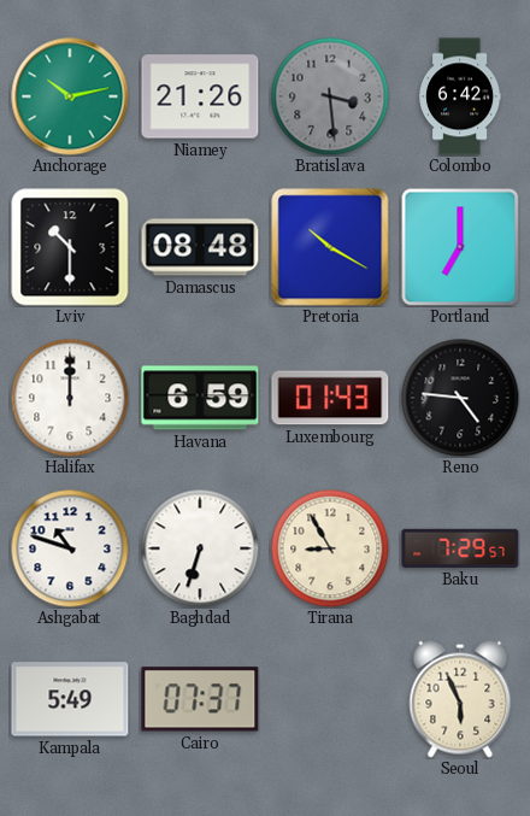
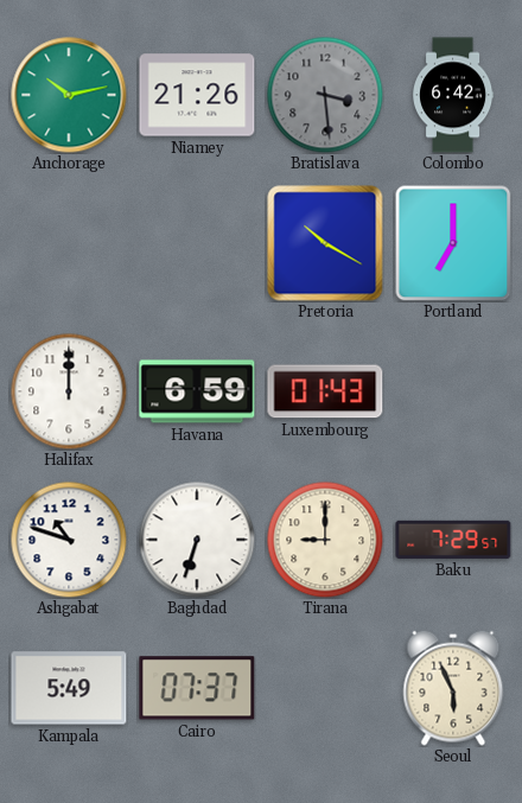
Lviv: 10:30 -> none
Damascus: 08:48 -> none
Reno: 4:46 -> none
Tirana: 8:55 -> 9:00
